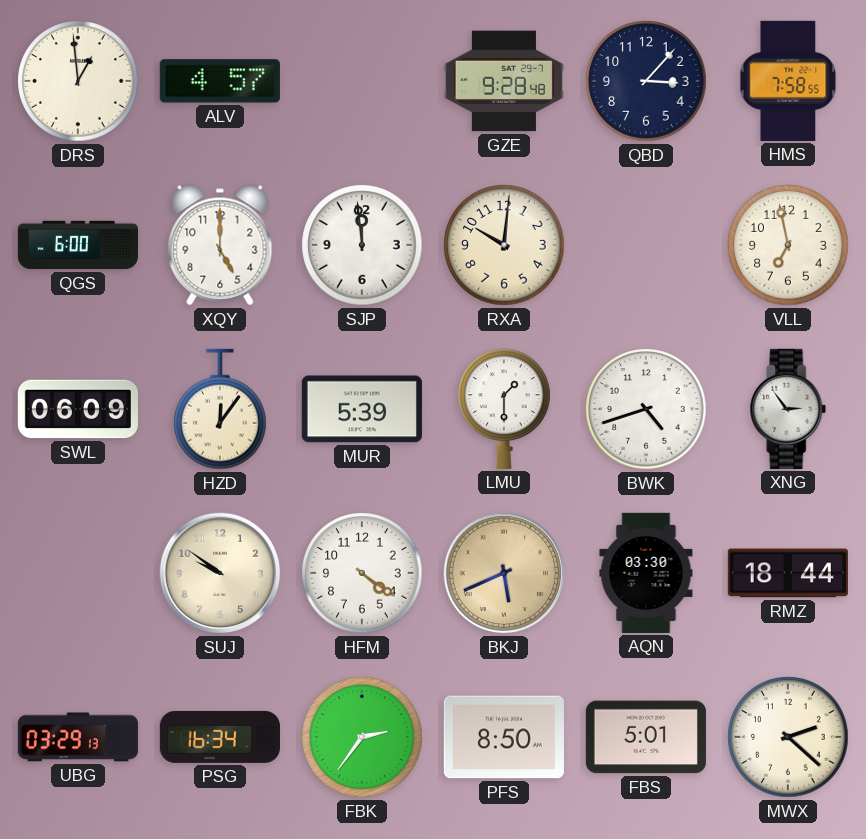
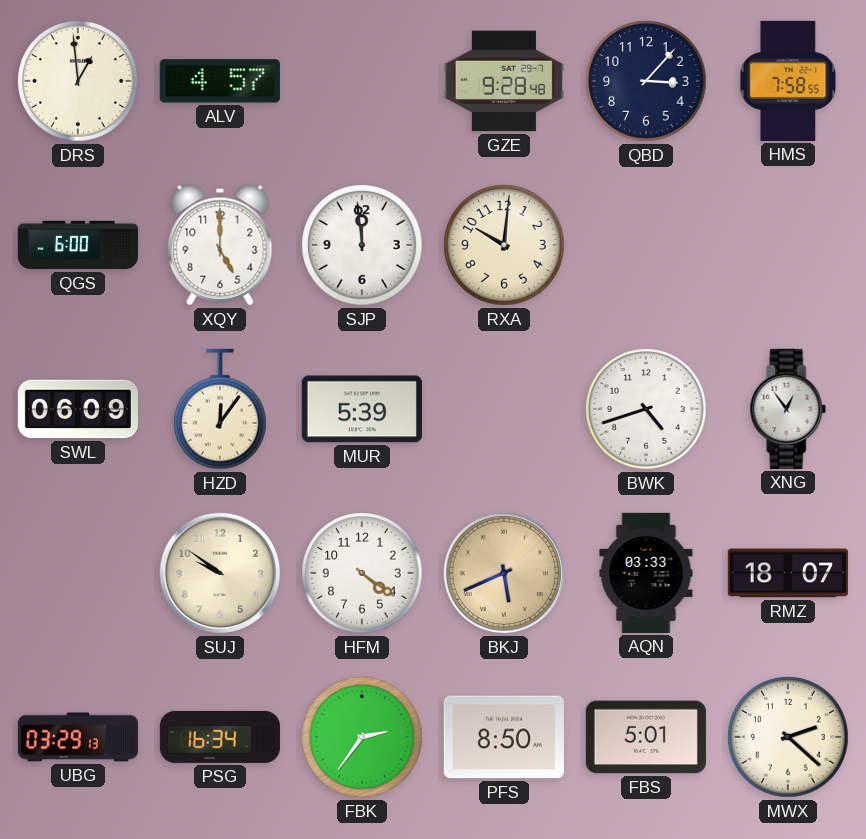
VLL: 6:58 -> none
LMU: 1:30 -> none
XNG: 2:54 -> 12:54
AQN: 03:30 -> 03:33
RMZ: 18:44 -> 18:07
